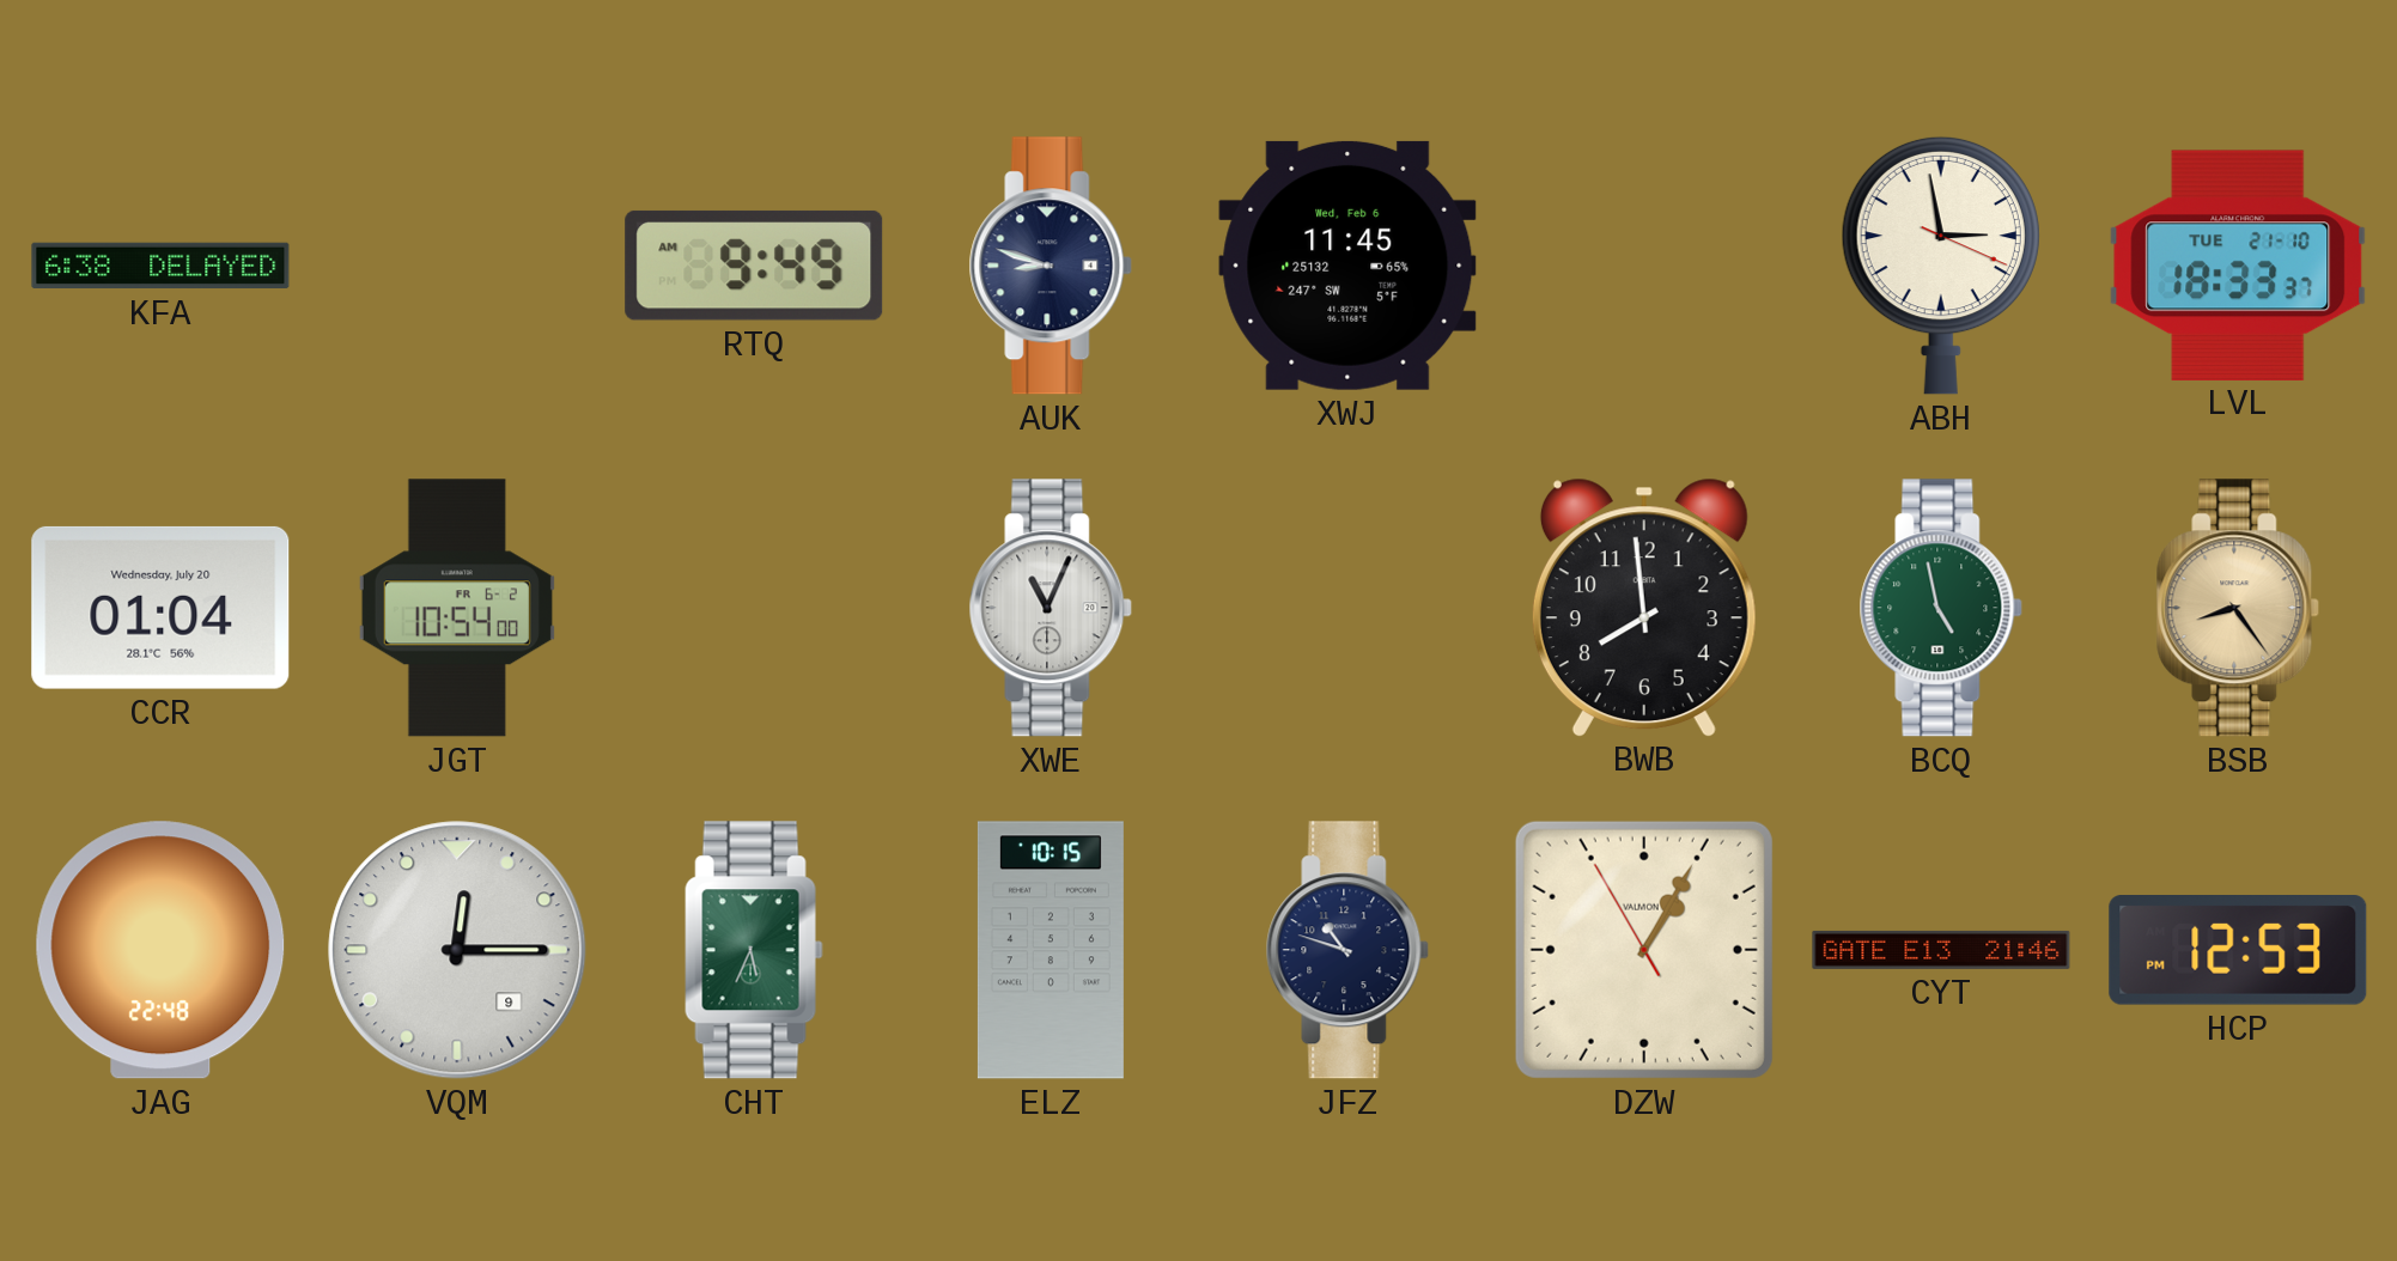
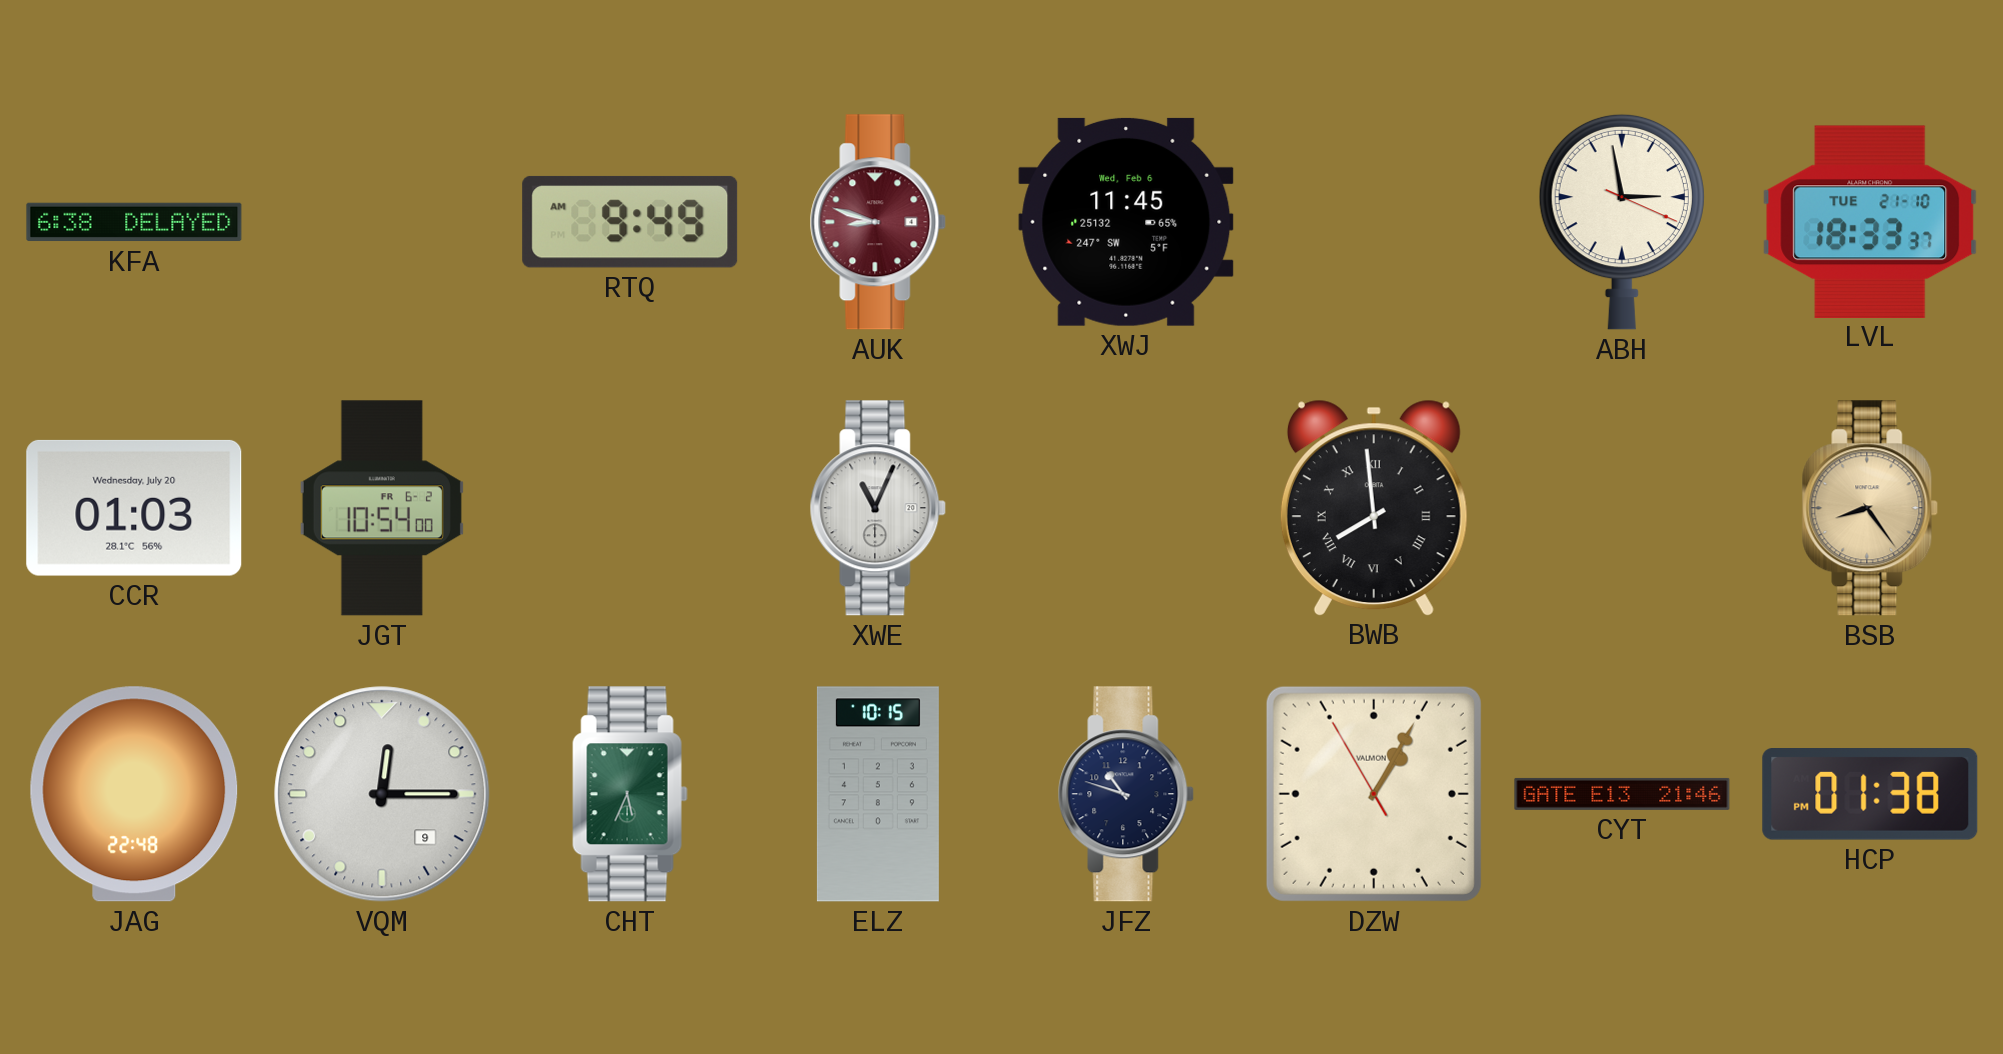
AUK dial: navy -> burgundy
CCR: 01:04 -> 01:03
BWB numerals: Arabic -> Roman
BCQ: 4:58 -> none
HCP: 12:53 -> 01:38
